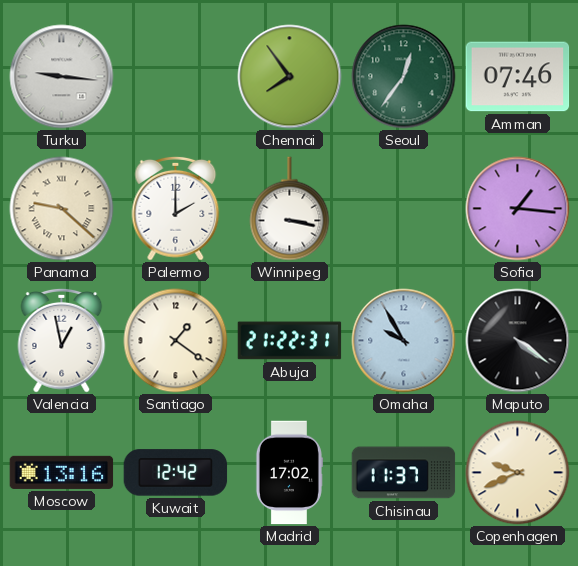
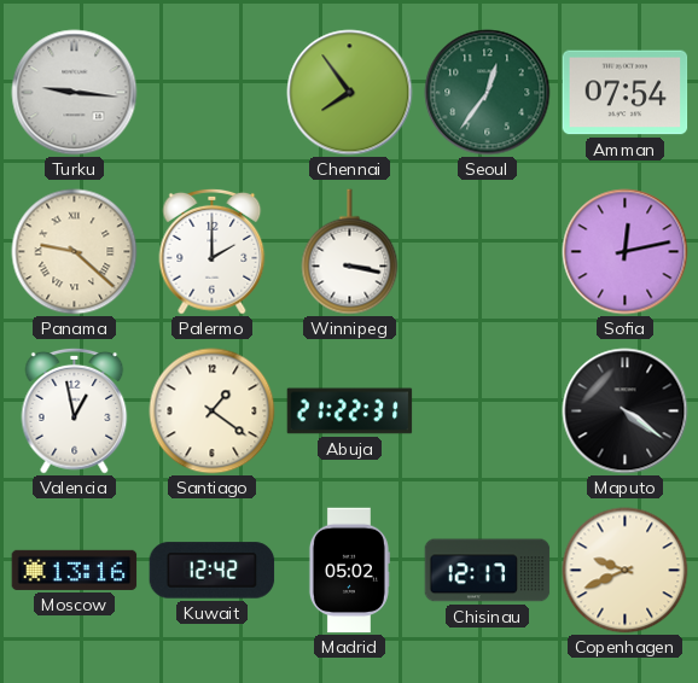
Amman: 07:46 -> 07:54
Sofia: 1:16 -> 12:13
Omaha: 9:55 -> none
Madrid: 17:02 -> 05:02
Chisinau: 11:37 -> 12:17
